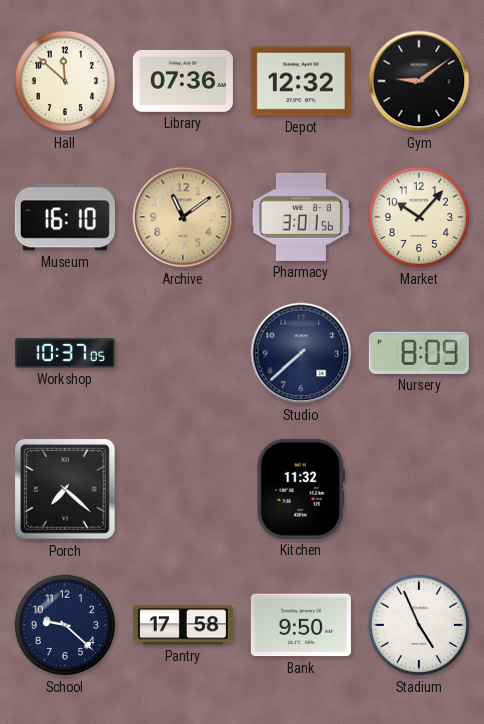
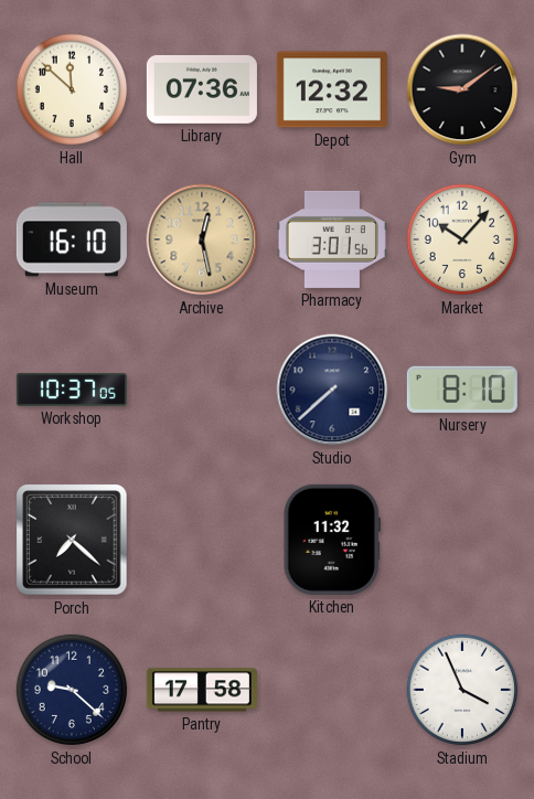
Archive: 11:09 -> 12:28
Nursery: 8:09 -> 8:10
Bank: 9:50 -> none
Stadium: 4:56 -> 3:56
